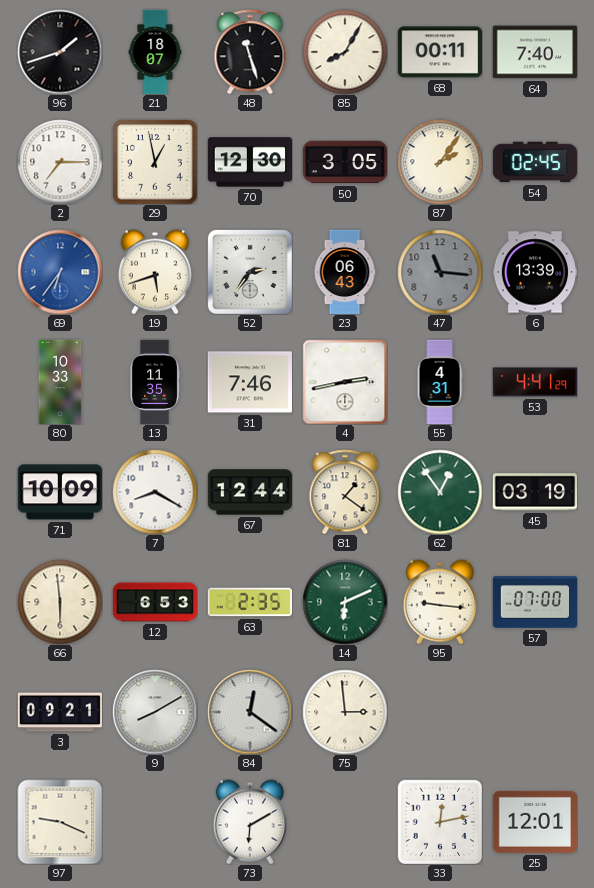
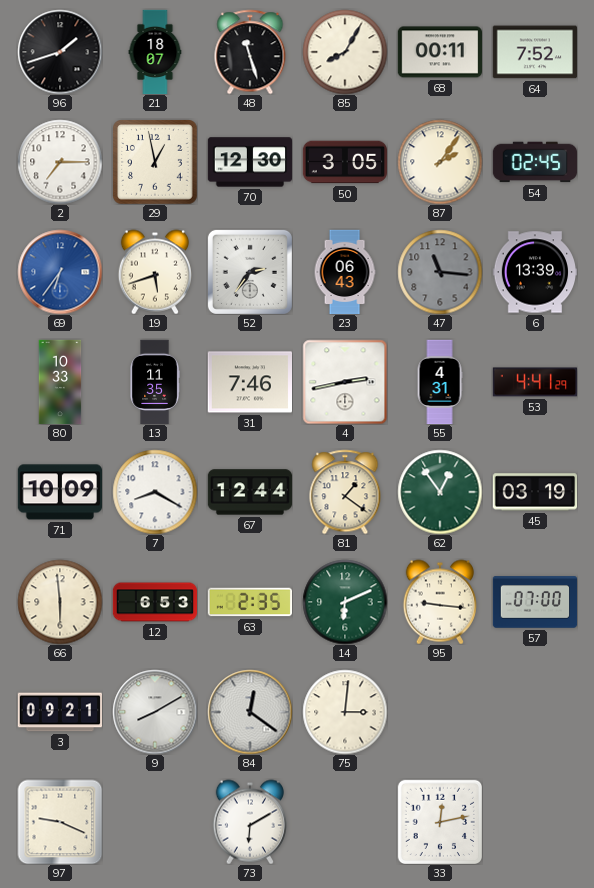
64: 7:40 -> 7:52
75: 2:59 -> 3:01
25: 12:01 -> none
